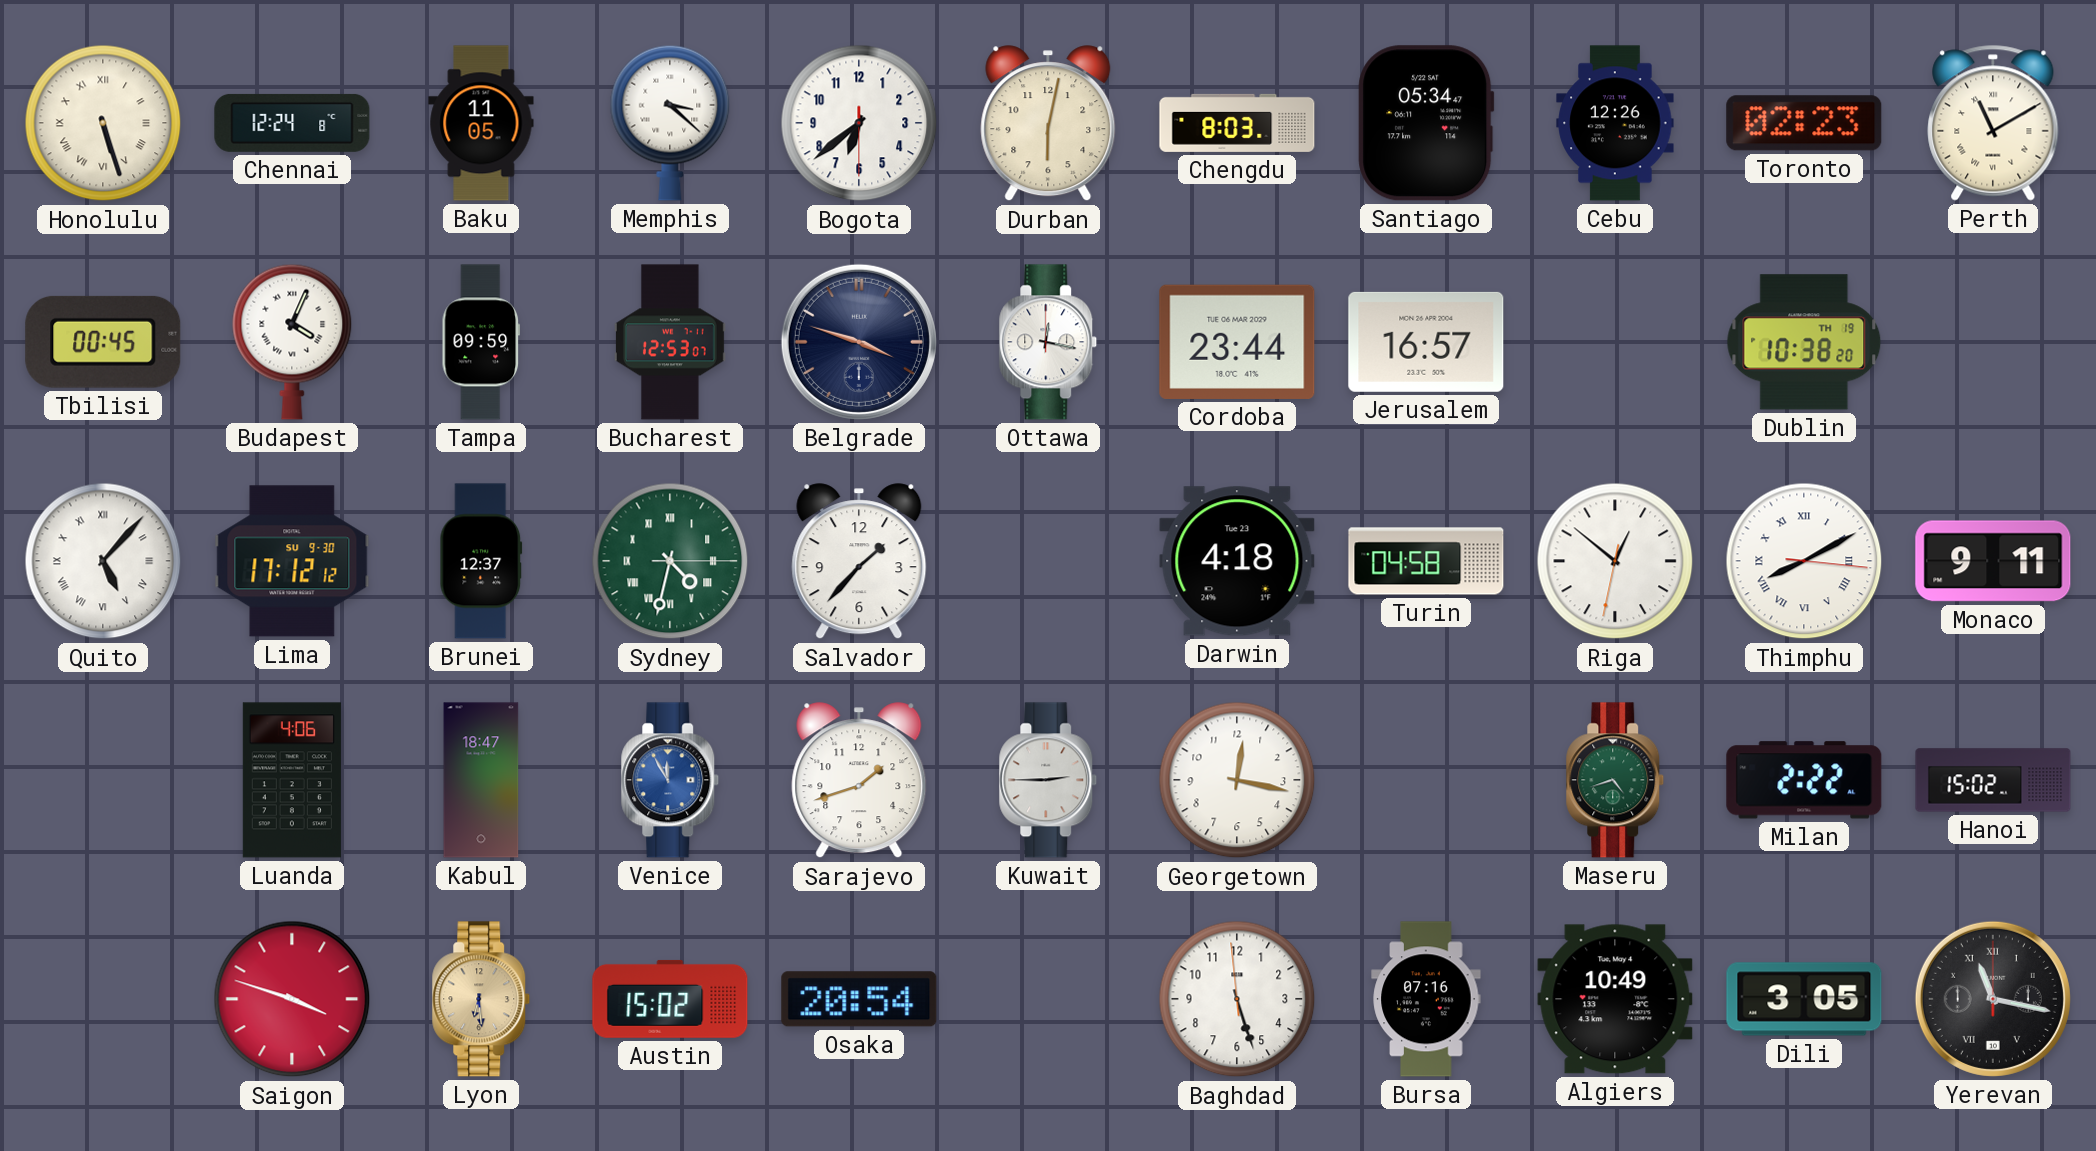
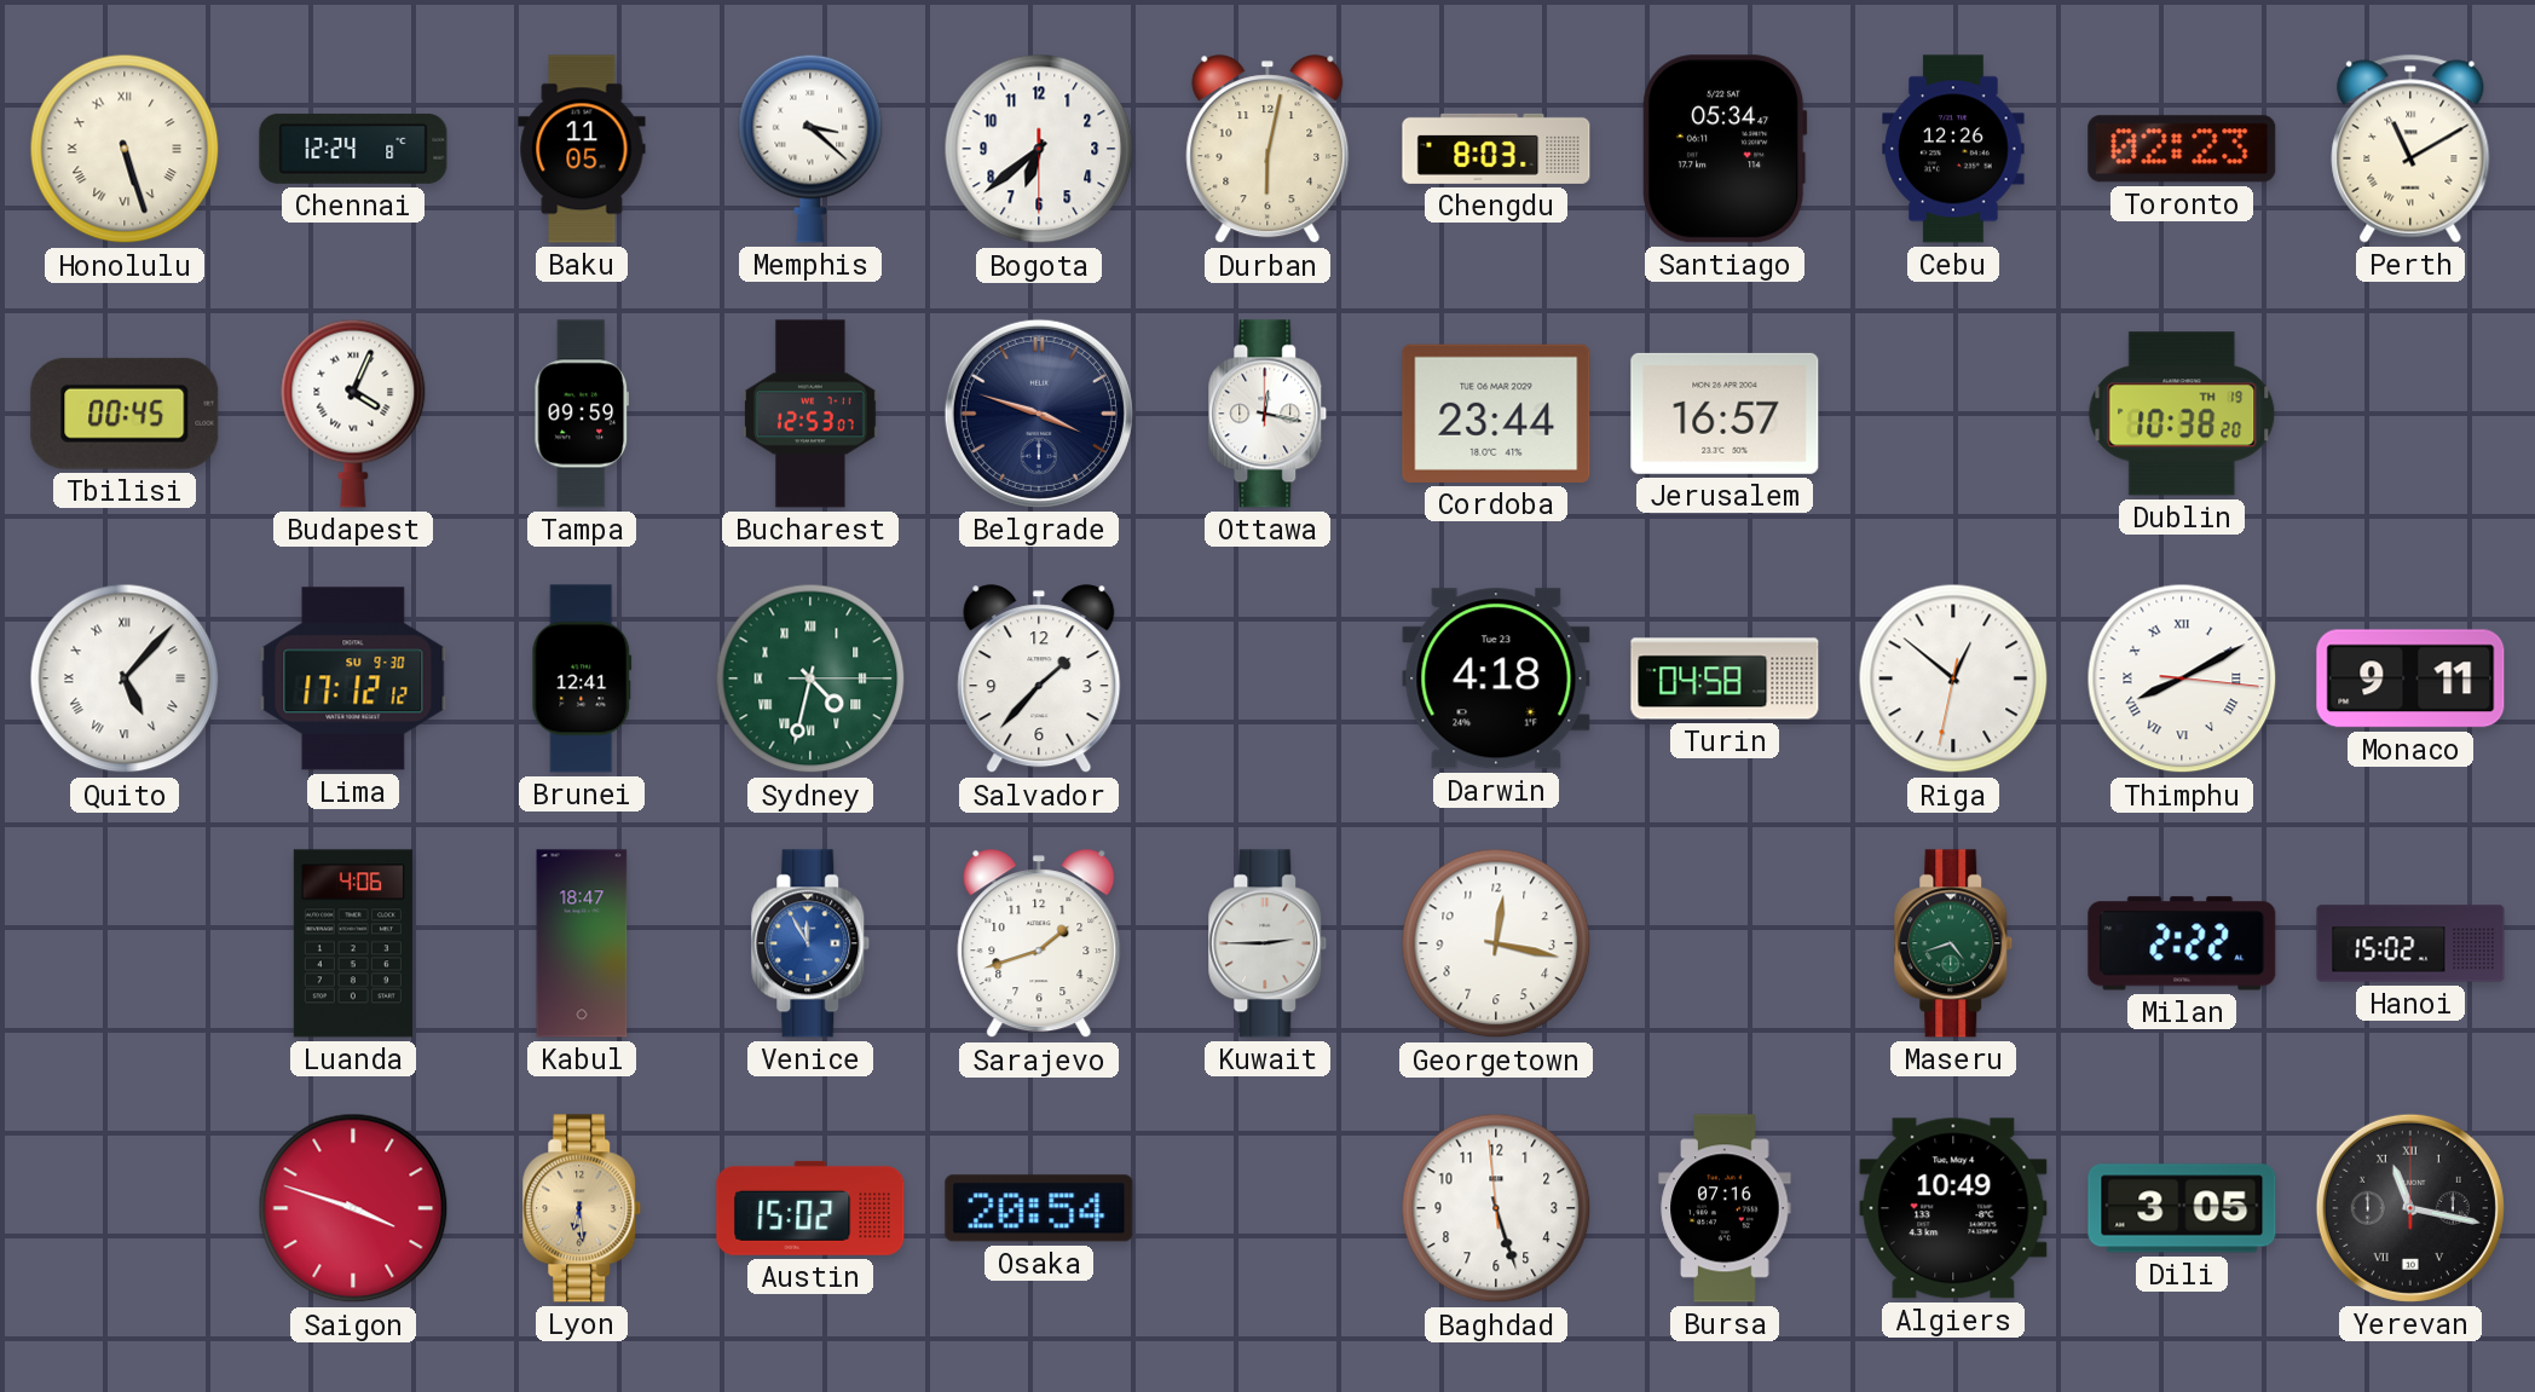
Brunei: 12:37 -> 12:41
